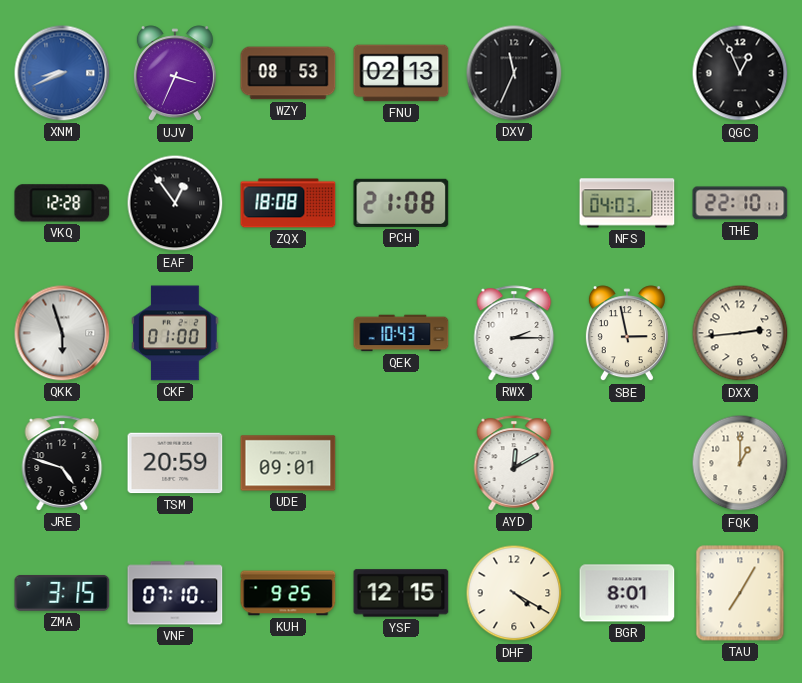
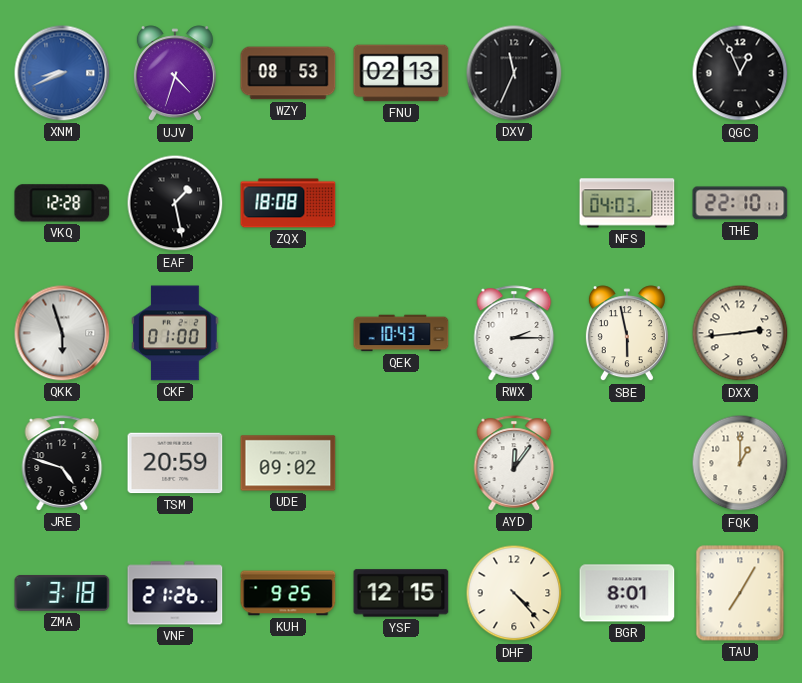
UJV: 3:34 -> 4:33
EAF: 12:54 -> 1:28
PCH: 21:08 -> none
SBE: 2:58 -> 5:58
UDE: 09:01 -> 09:02
AYD: 12:10 -> 12:06
ZMA: 3:15 -> 3:18
VNF: 07:10 -> 21:26
DHF: 4:20 -> 4:23
